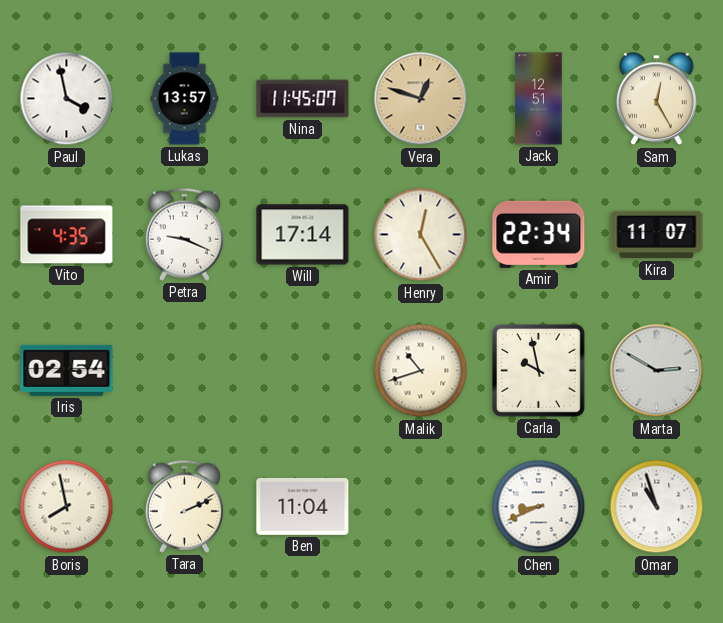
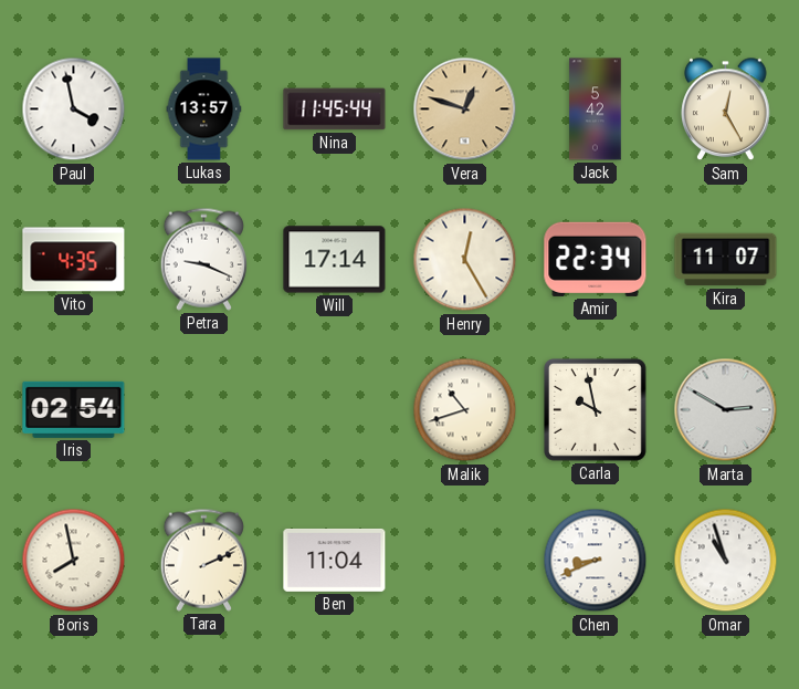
Nina: 11:45:07 -> 11:45:44
Jack: 12:51 -> 5:42
